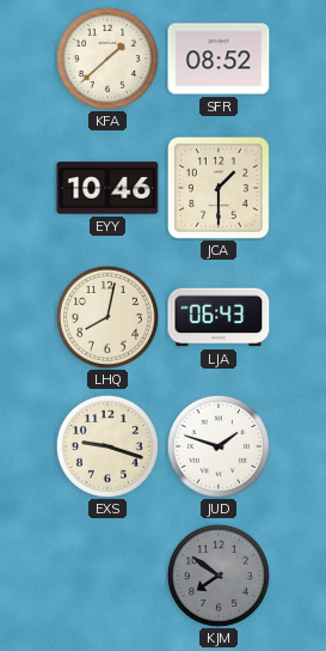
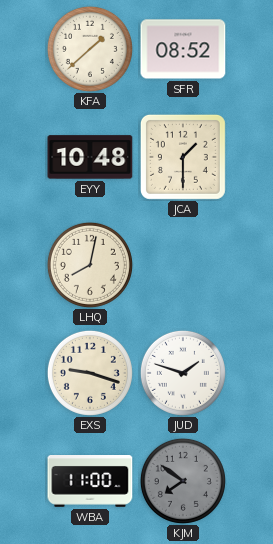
EYY: 10:46 -> 10:48
LJA: 06:43 -> none
WBA: none -> 11:00
